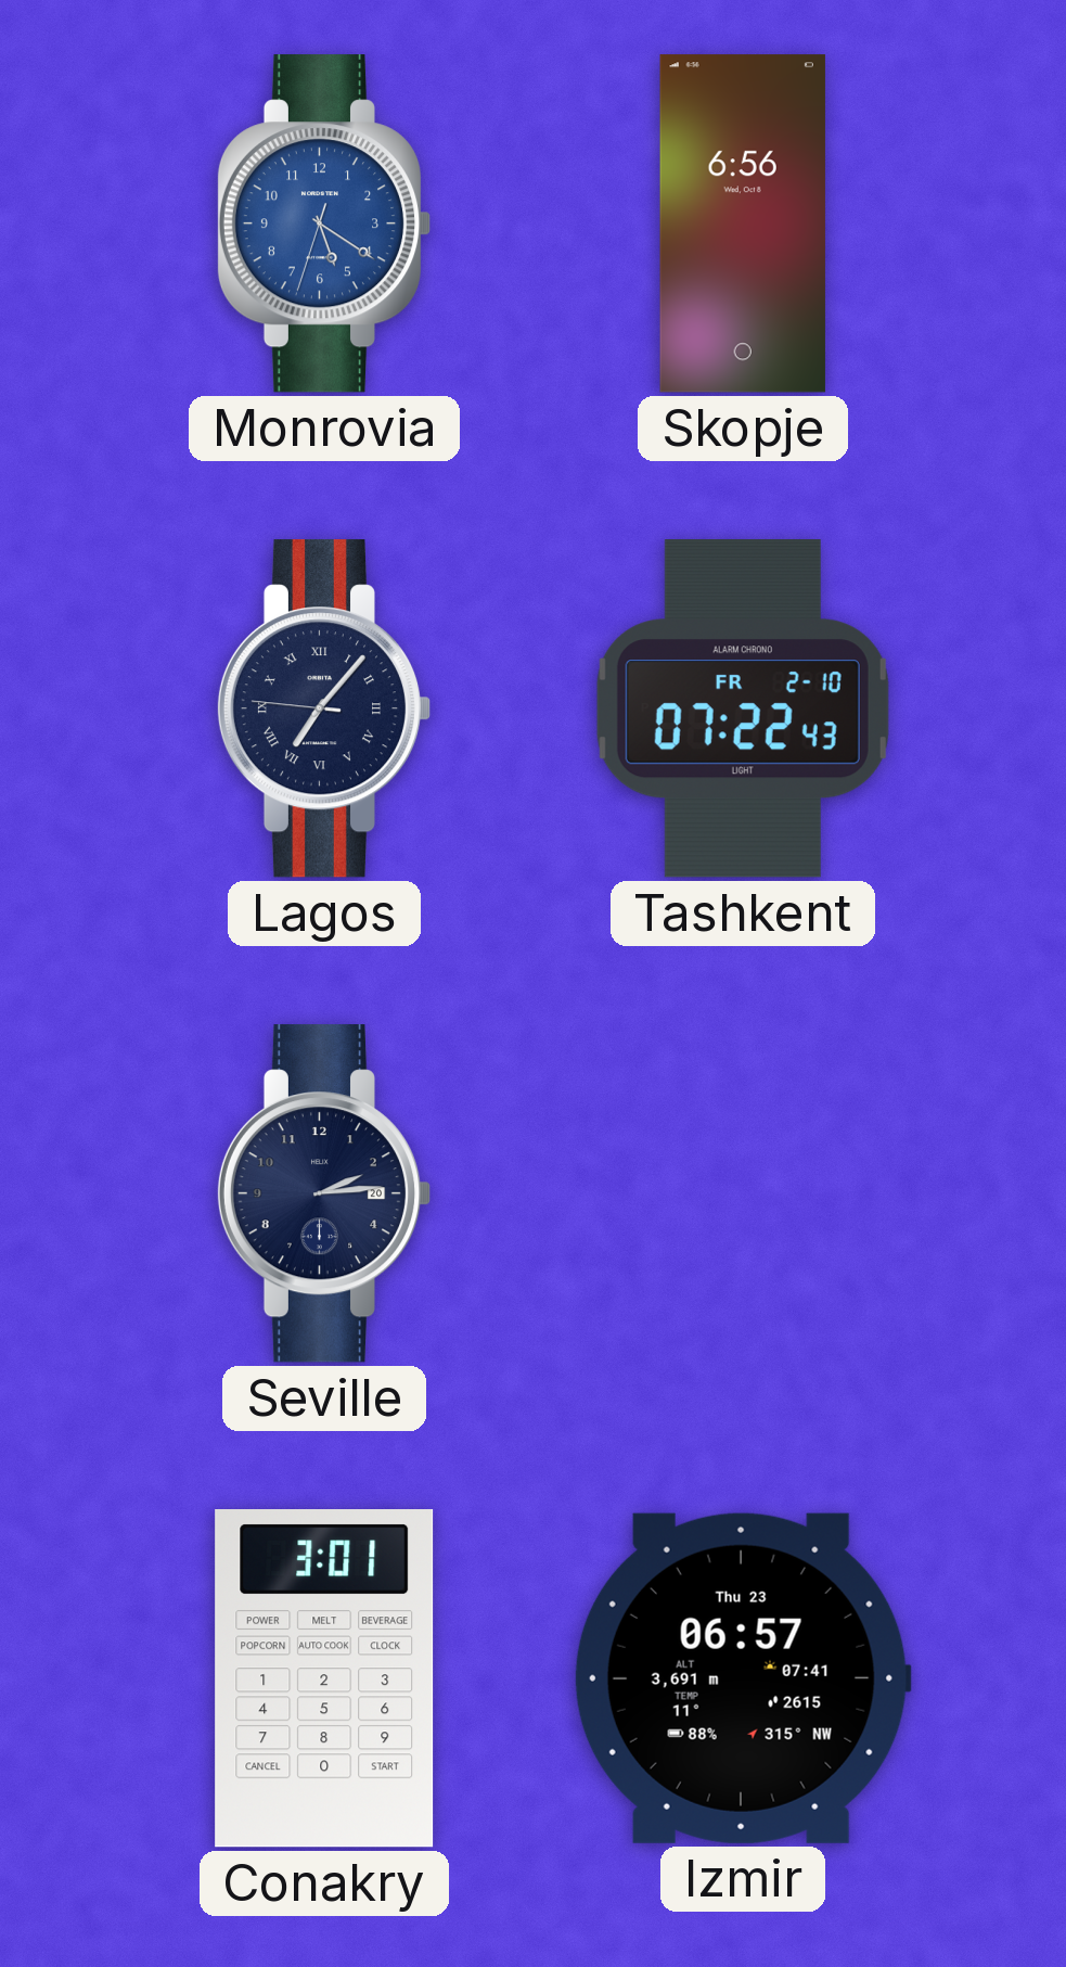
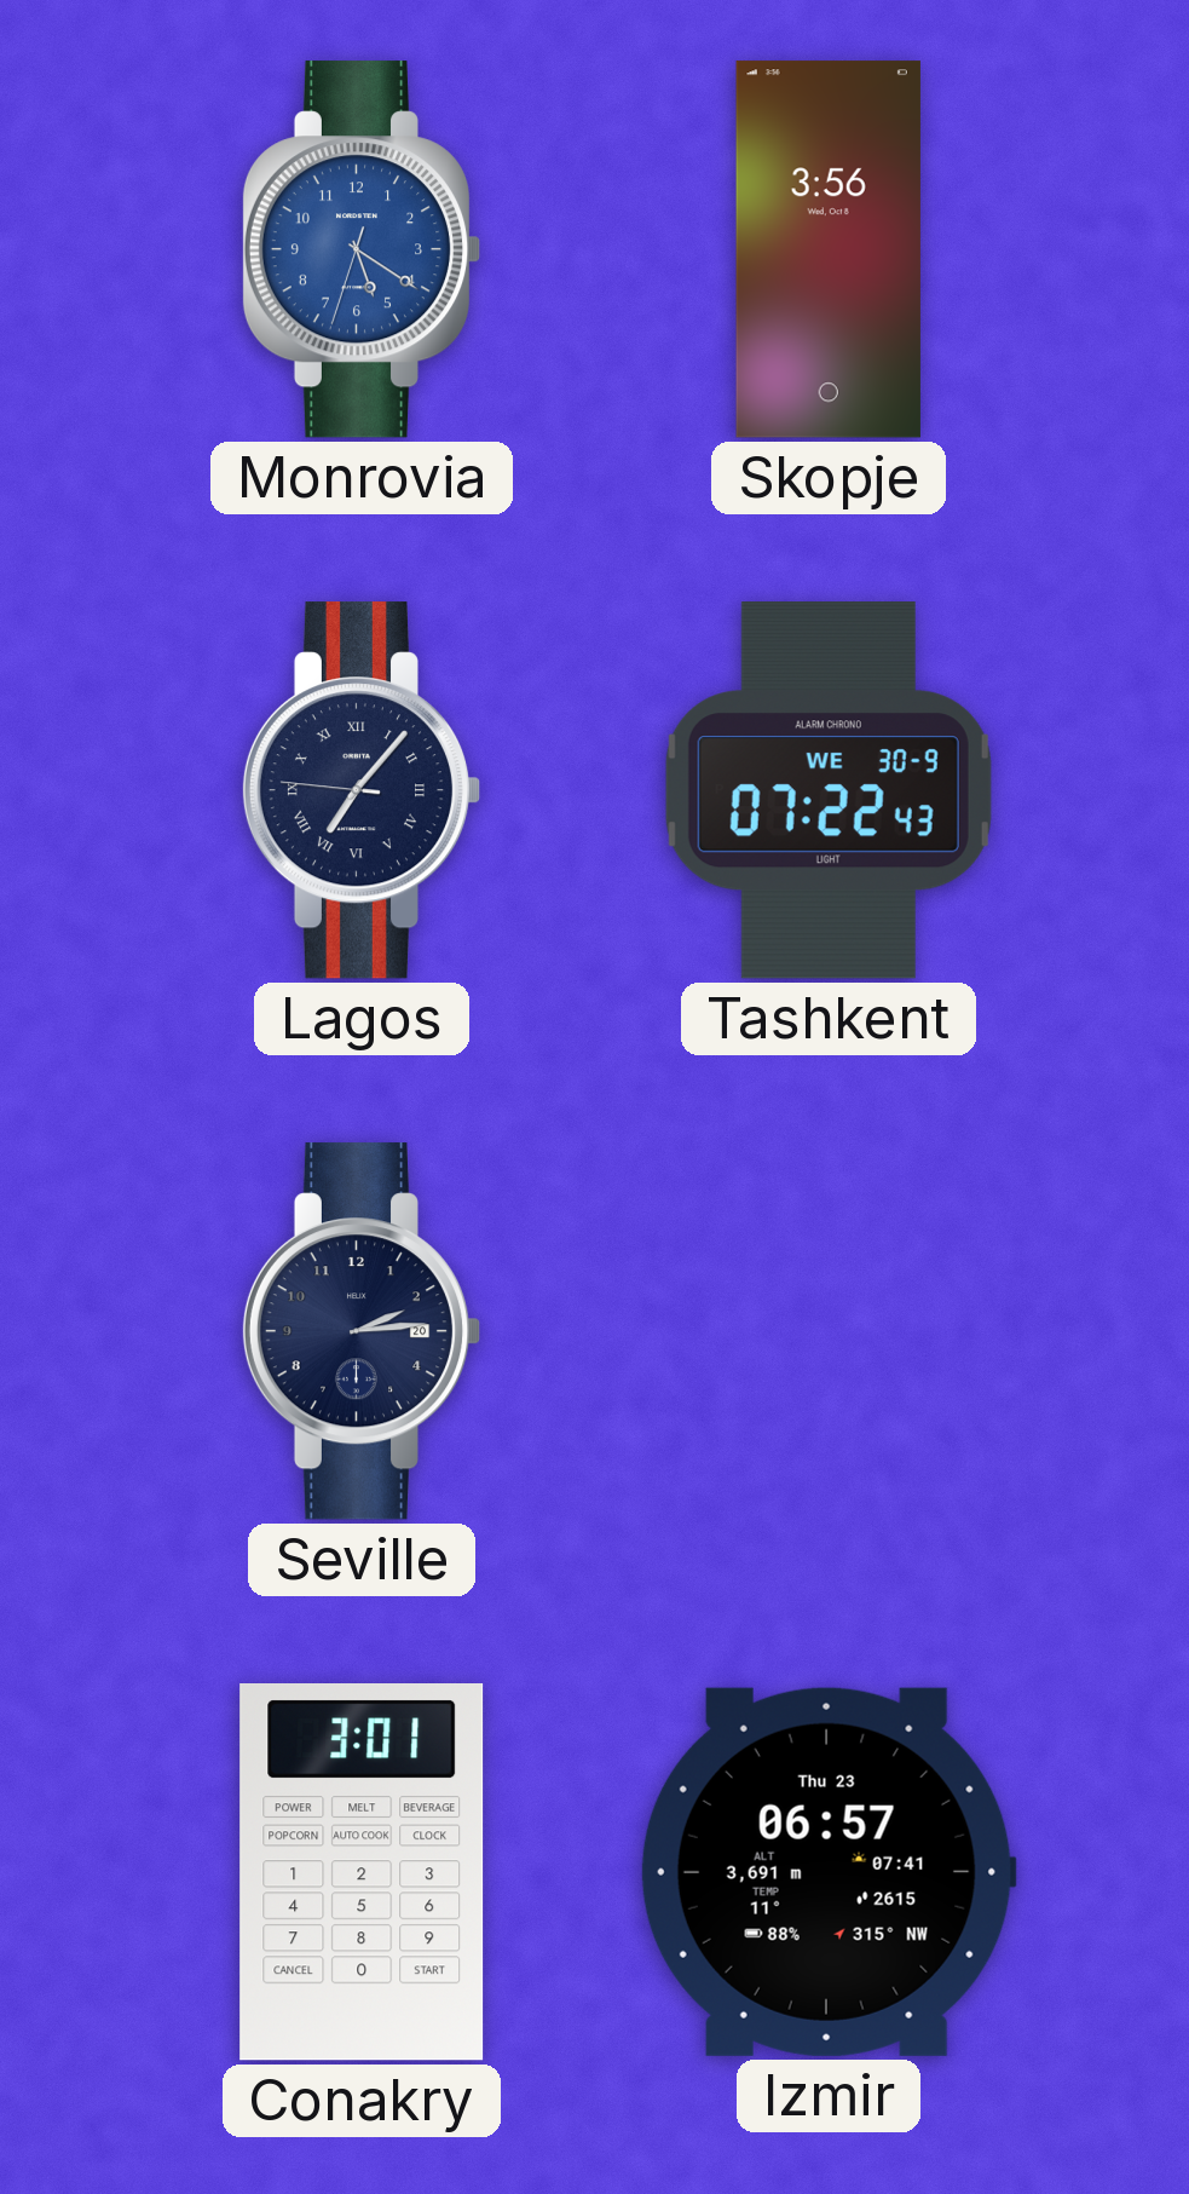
Skopje: 6:56 -> 3:56
Tashkent date: FR 2-10 -> WE 30-9
